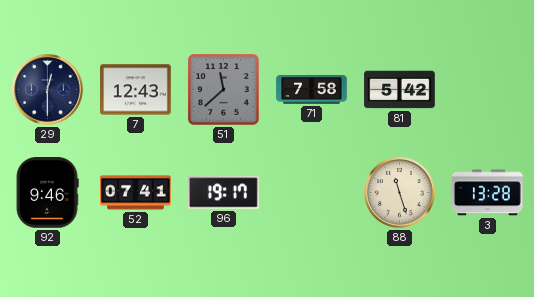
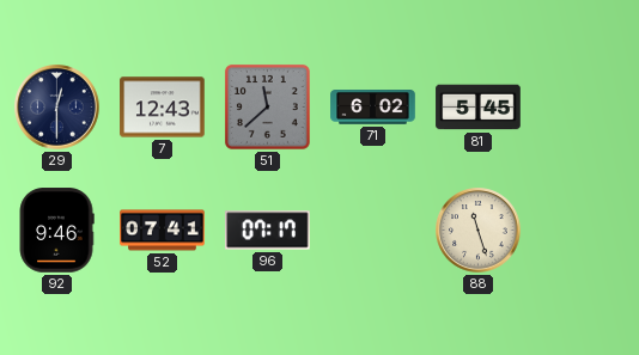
71: 7:58 -> 6:02
81: 5:42 -> 5:45
96: 19:17 -> 07:17
3: 13:28 -> none
